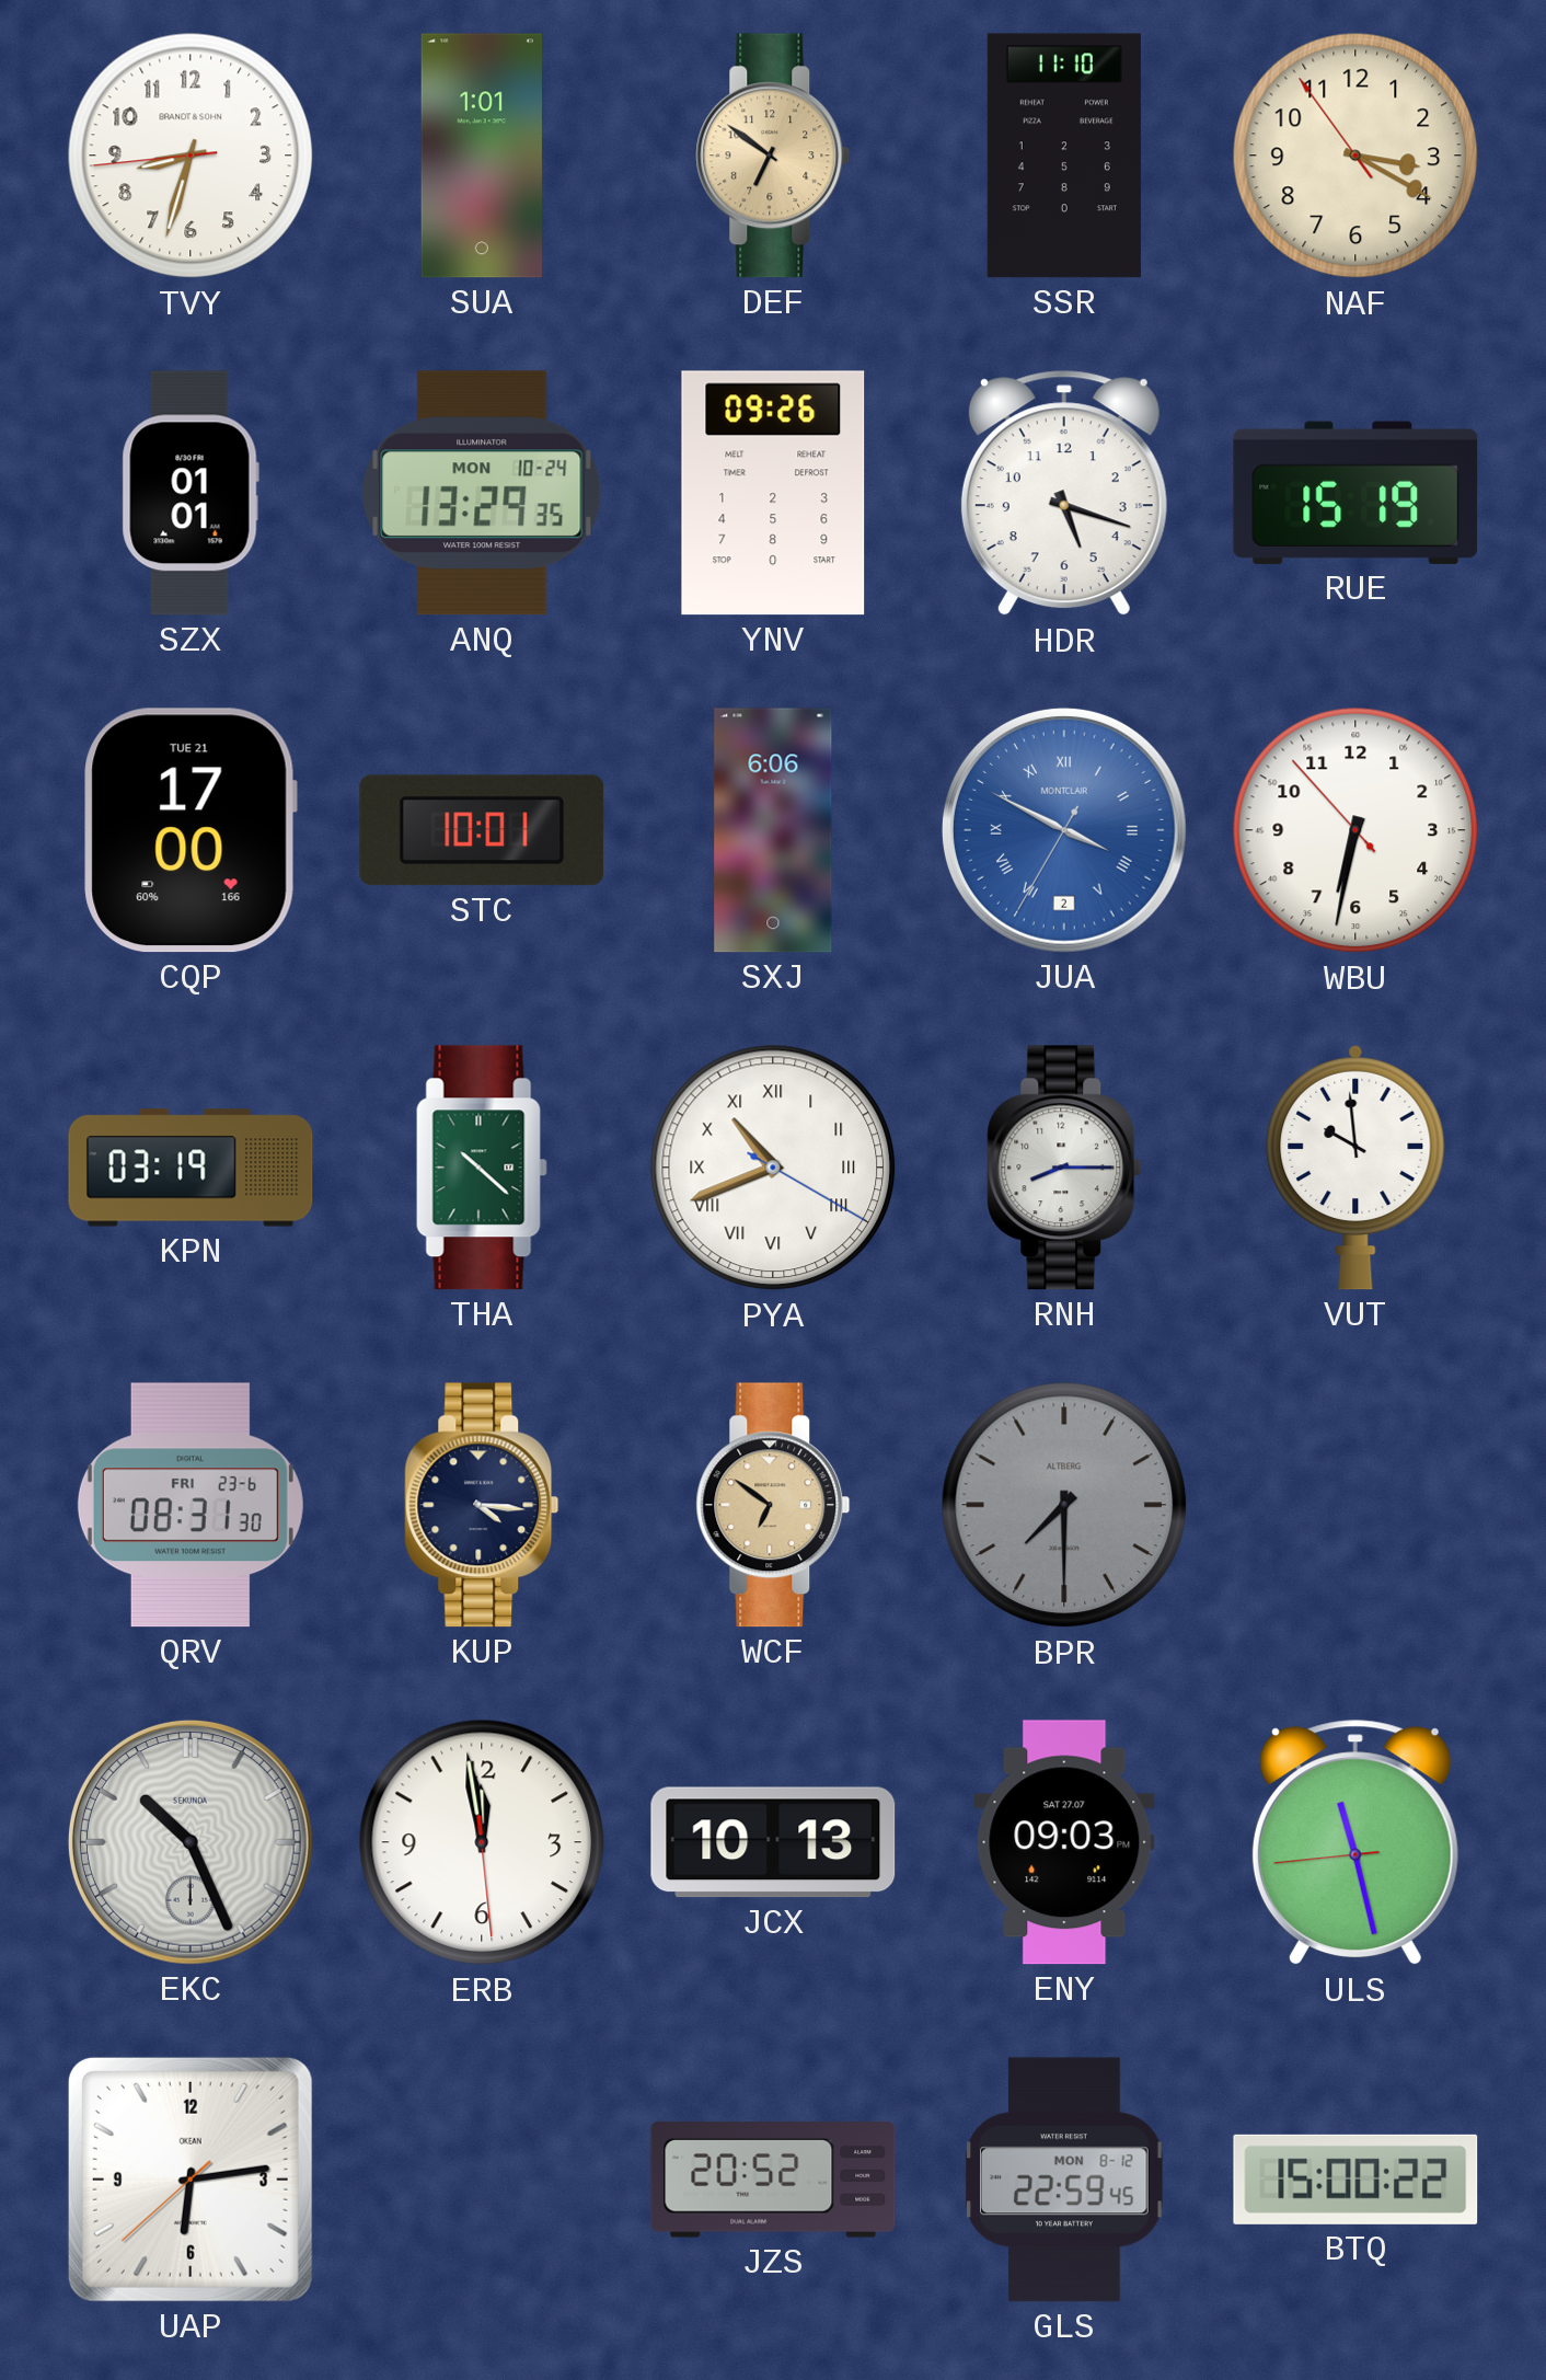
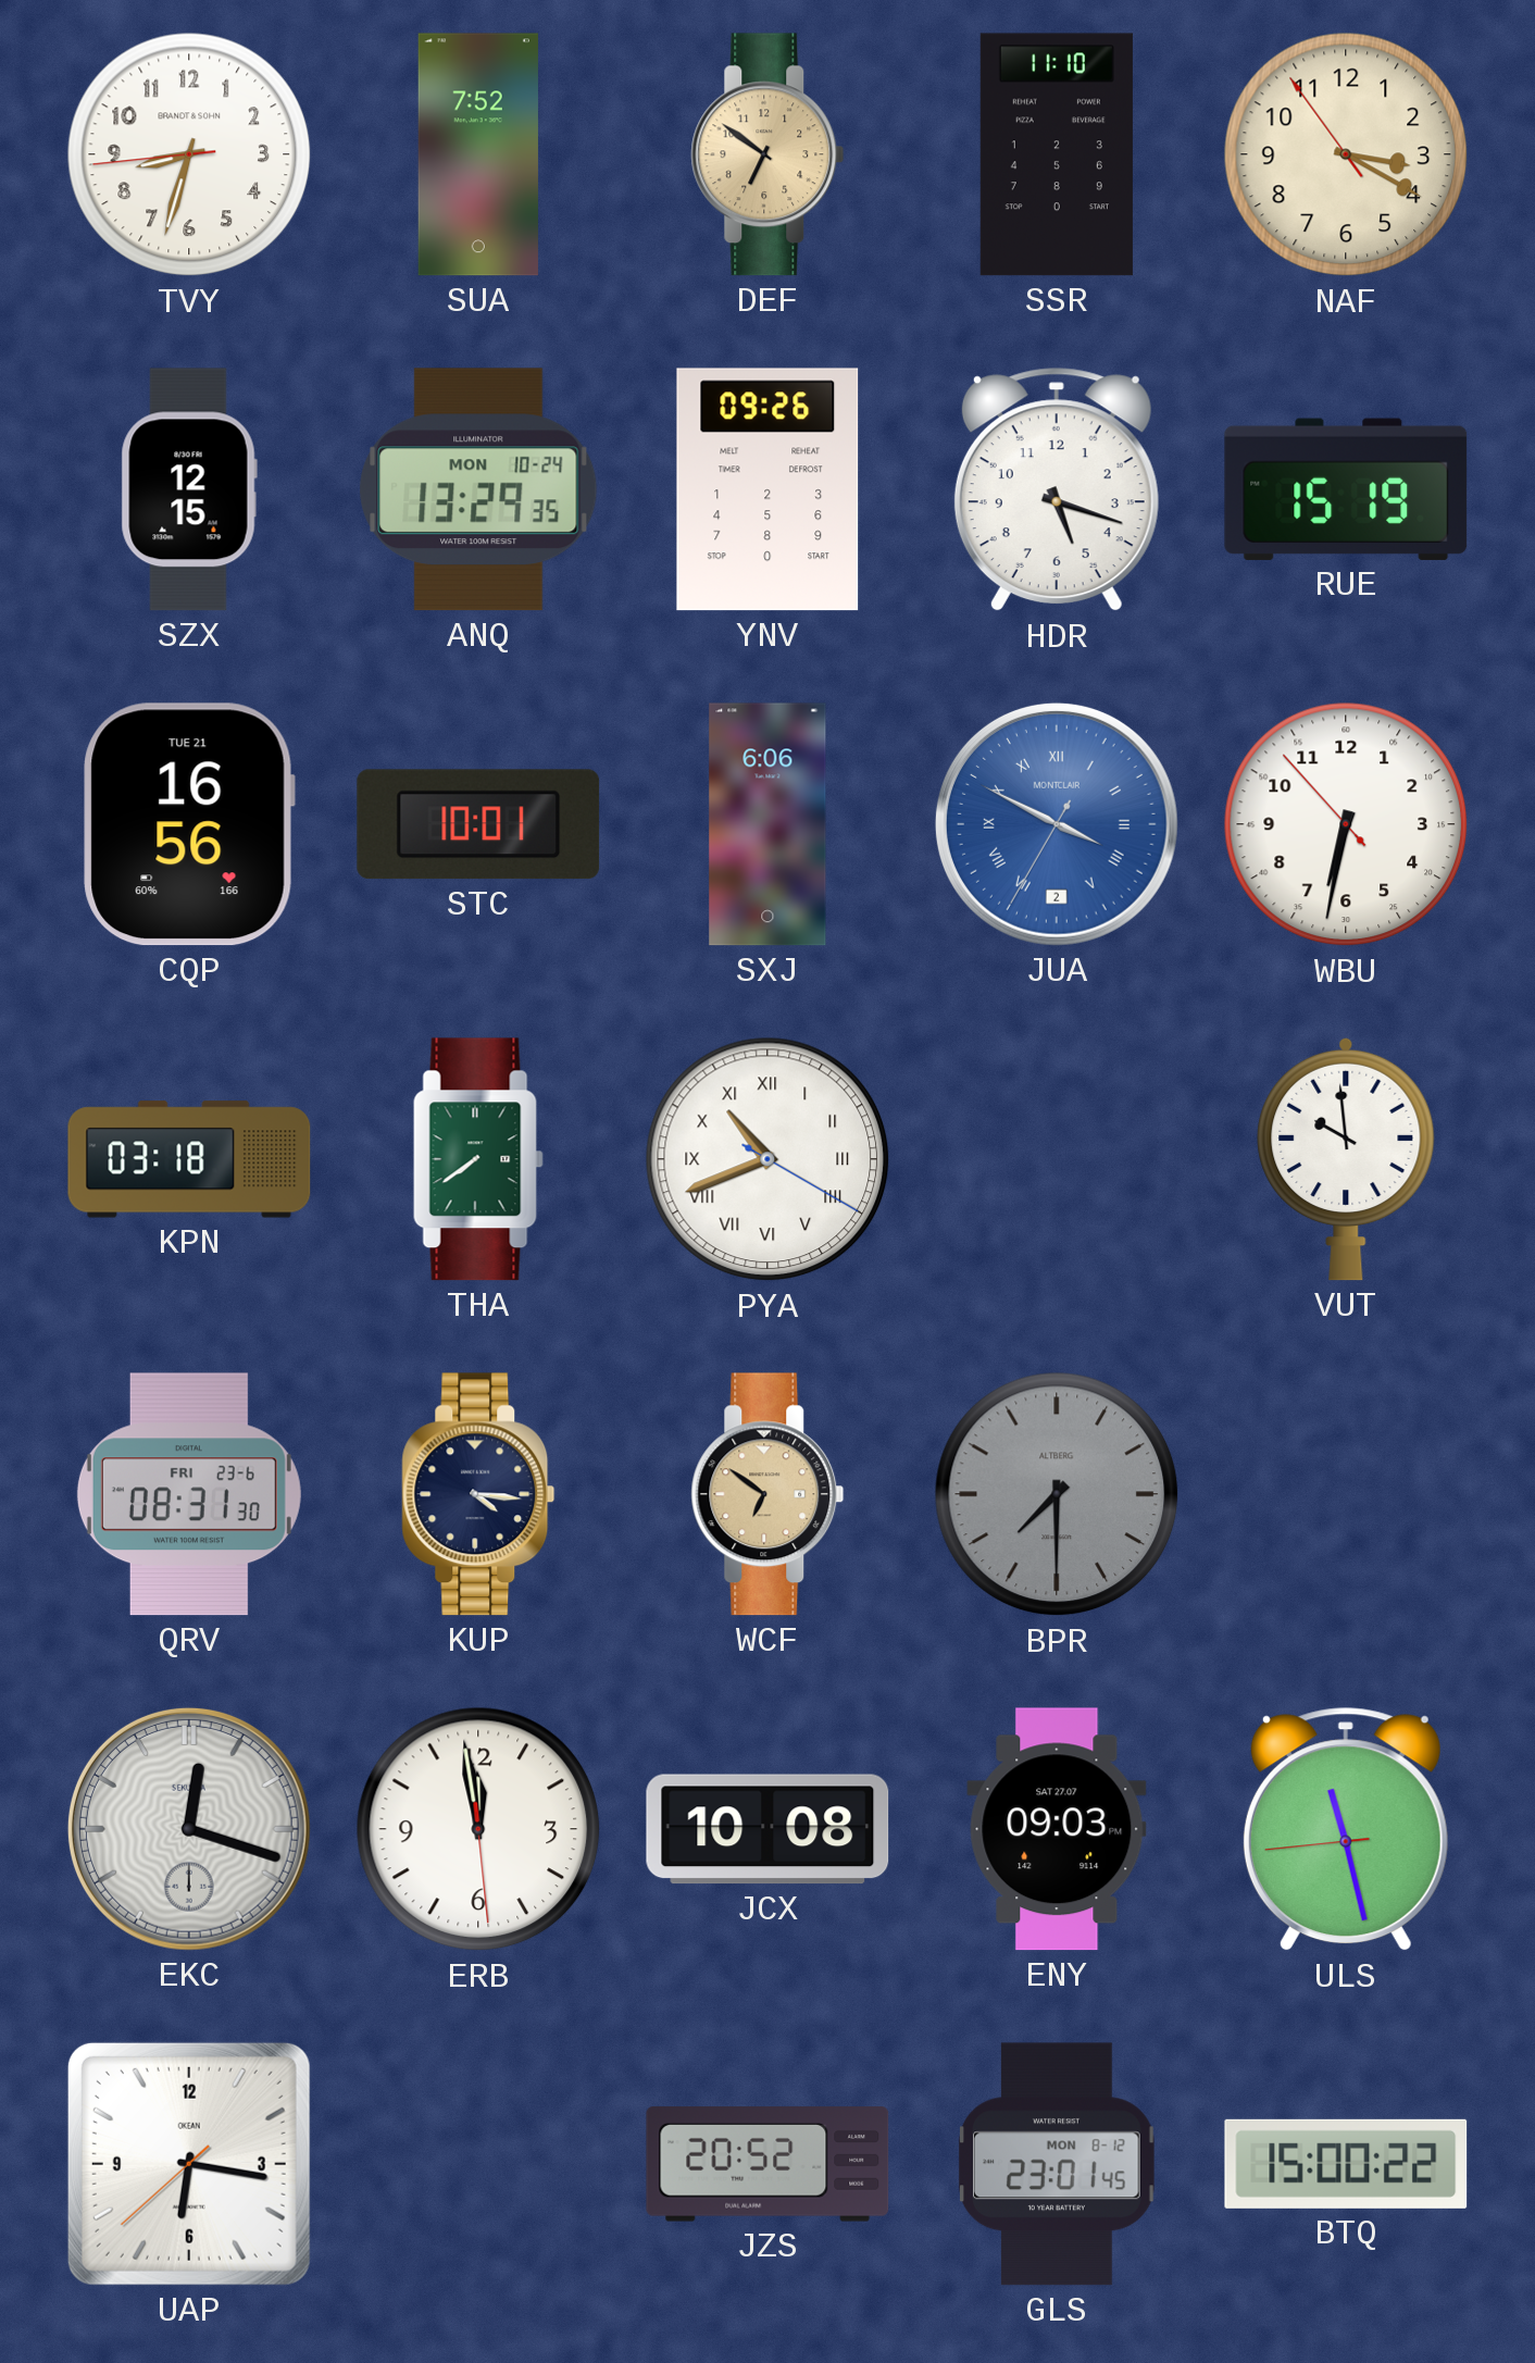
SUA: 1:01 -> 7:52
SZX: 01:01 -> 12:15
CQP: 17:00 -> 16:56
KPN: 03:19 -> 03:18
THA: 10:22 -> 7:39
RNH: 8:15 -> none
EKC: 10:26 -> 12:18
JCX: 10:13 -> 10:08
UAP: 6:13 -> 6:16
GLS: 22:59 -> 23:01
